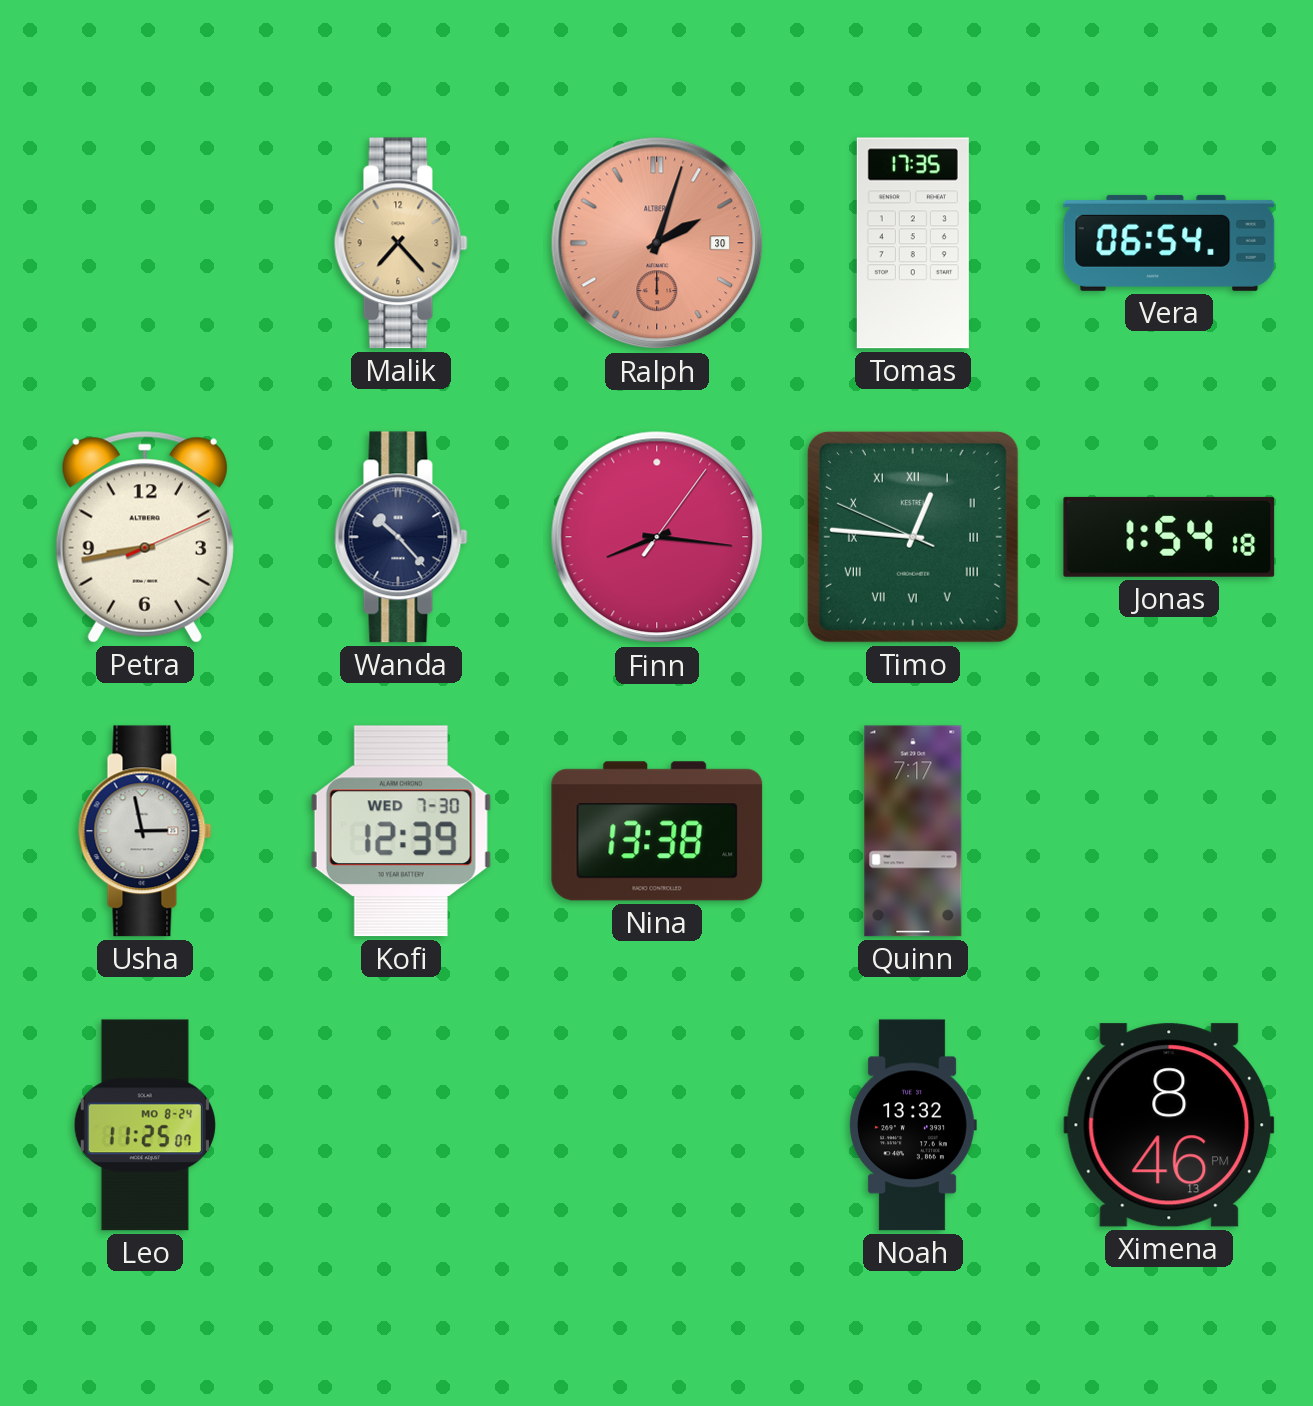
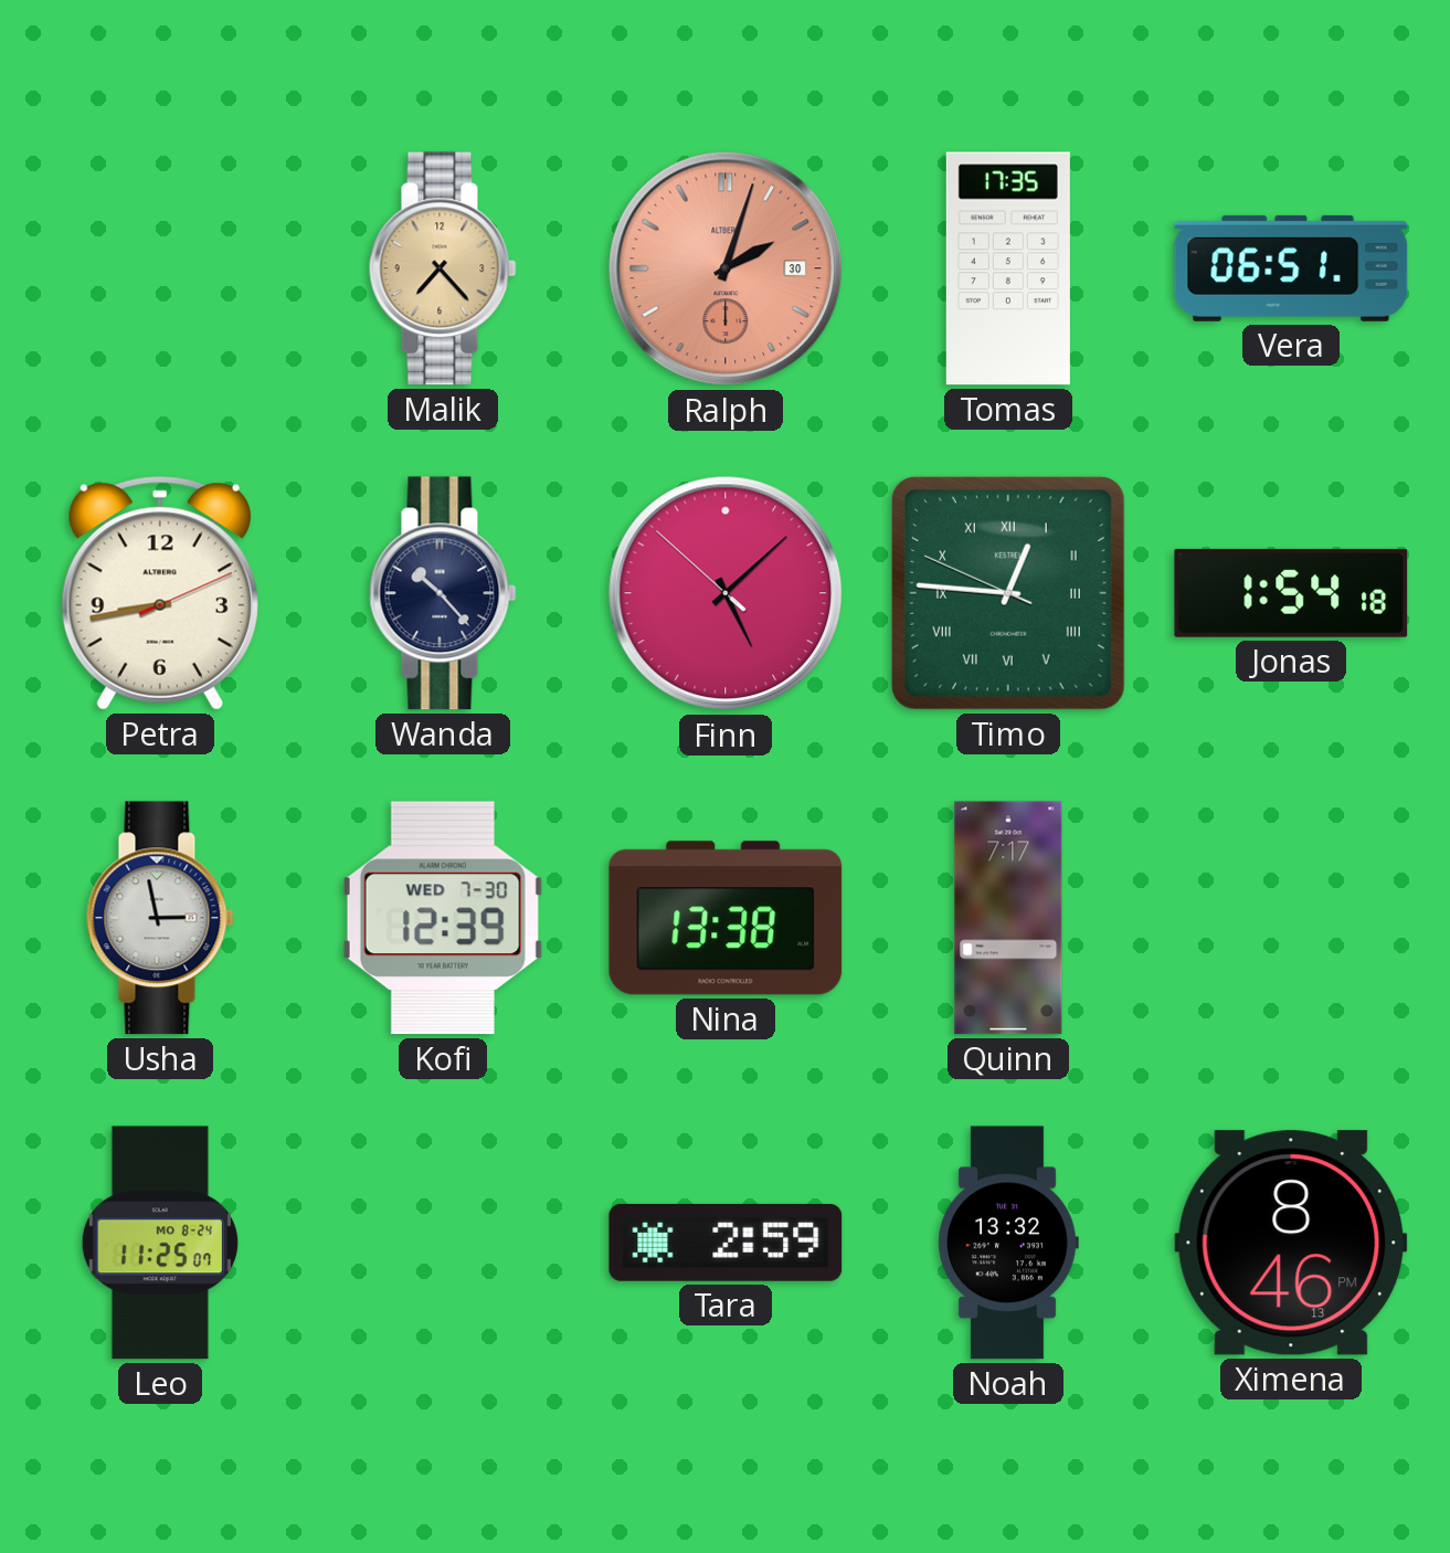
Vera: 06:54 -> 06:51
Finn: 8:16 -> 5:07
Tara: none -> 2:59
